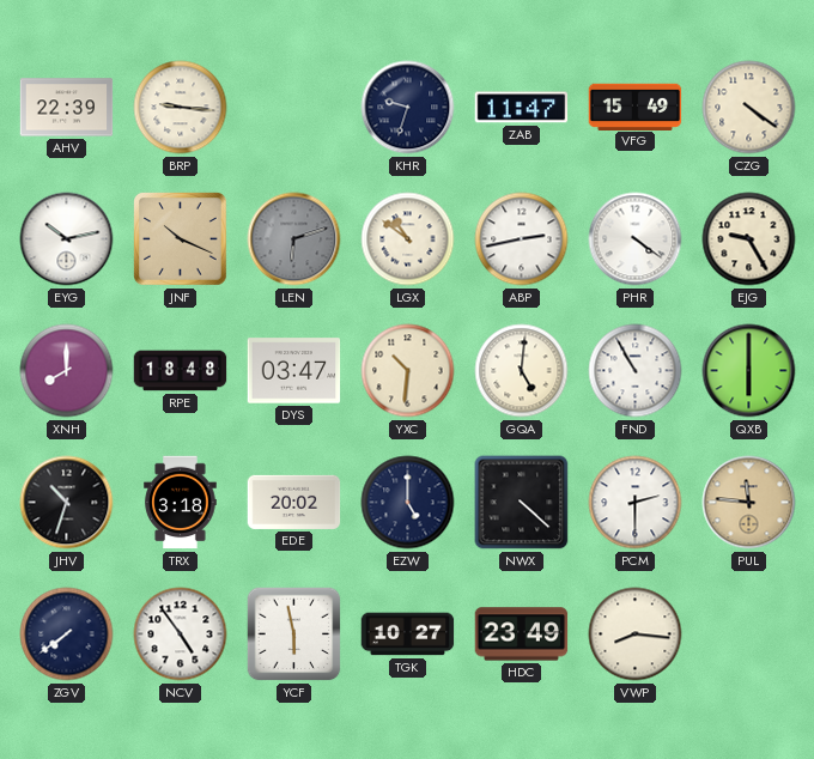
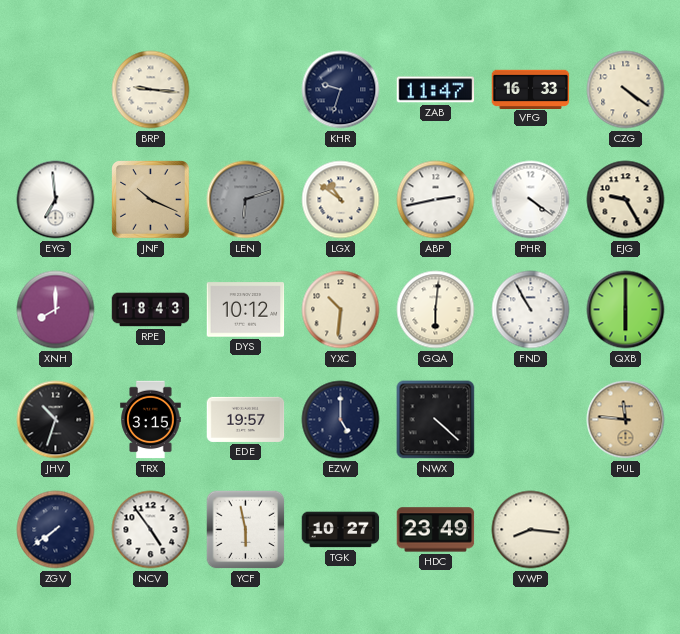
AHV: 22:39 -> none
VFG: 15:49 -> 16:33
EYG: 10:13 -> 6:59
RPE: 18:48 -> 18:43
DYS: 03:47 -> 10:12
GQA: 5:01 -> 6:01
TRX: 3:18 -> 3:15
EDE: 20:02 -> 19:57
PCM: 2:30 -> none
